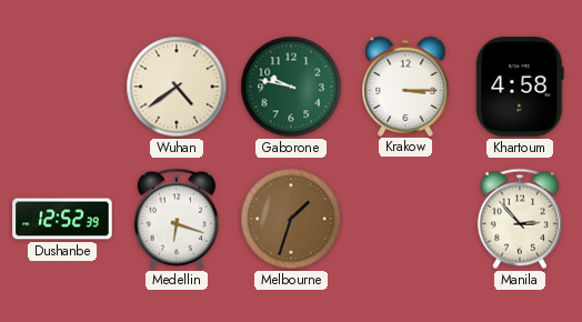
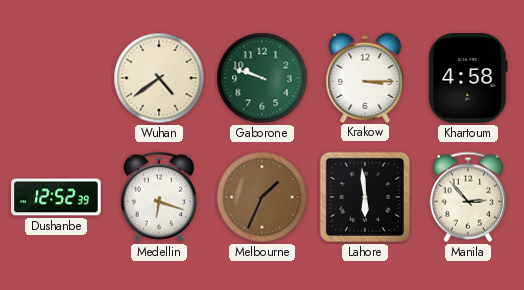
Gaborone: 9:47 -> 9:48
Melbourne: 1:33 -> 1:34
Lahore: none -> 5:59
